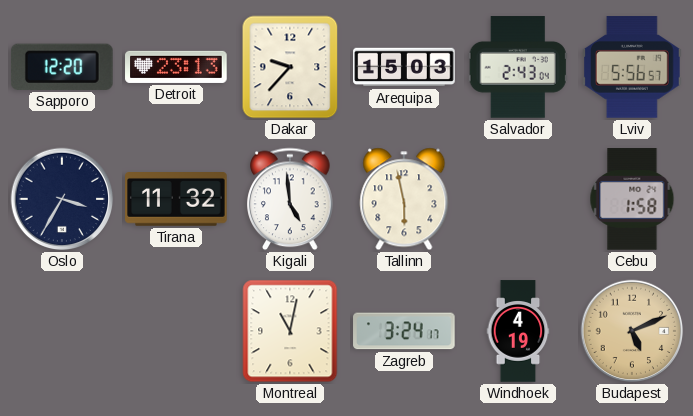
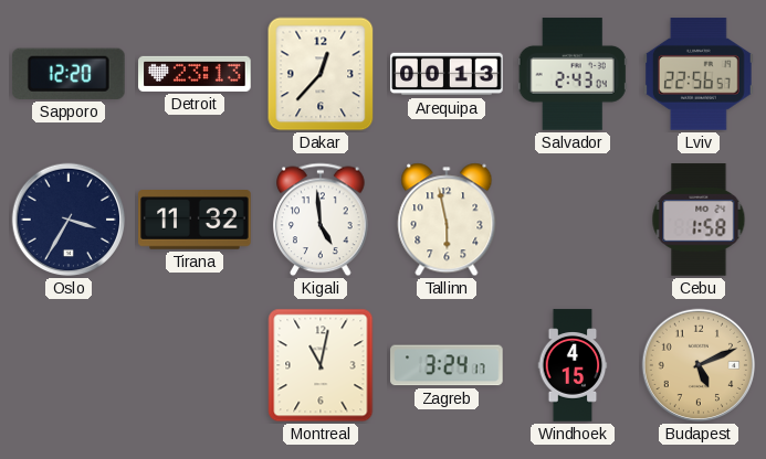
Dakar: 9:37 -> 12:37
Arequipa: 15:03 -> 00:13
Lviv: 5:56 -> 22:56
Windhoek: 4:19 -> 4:15
